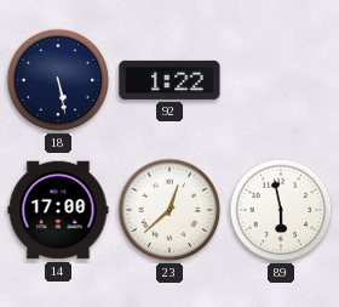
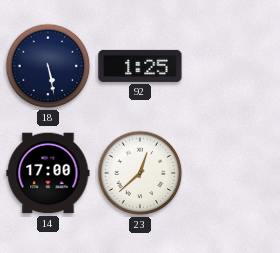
92: 1:22 -> 1:25
89: 5:58 -> none
